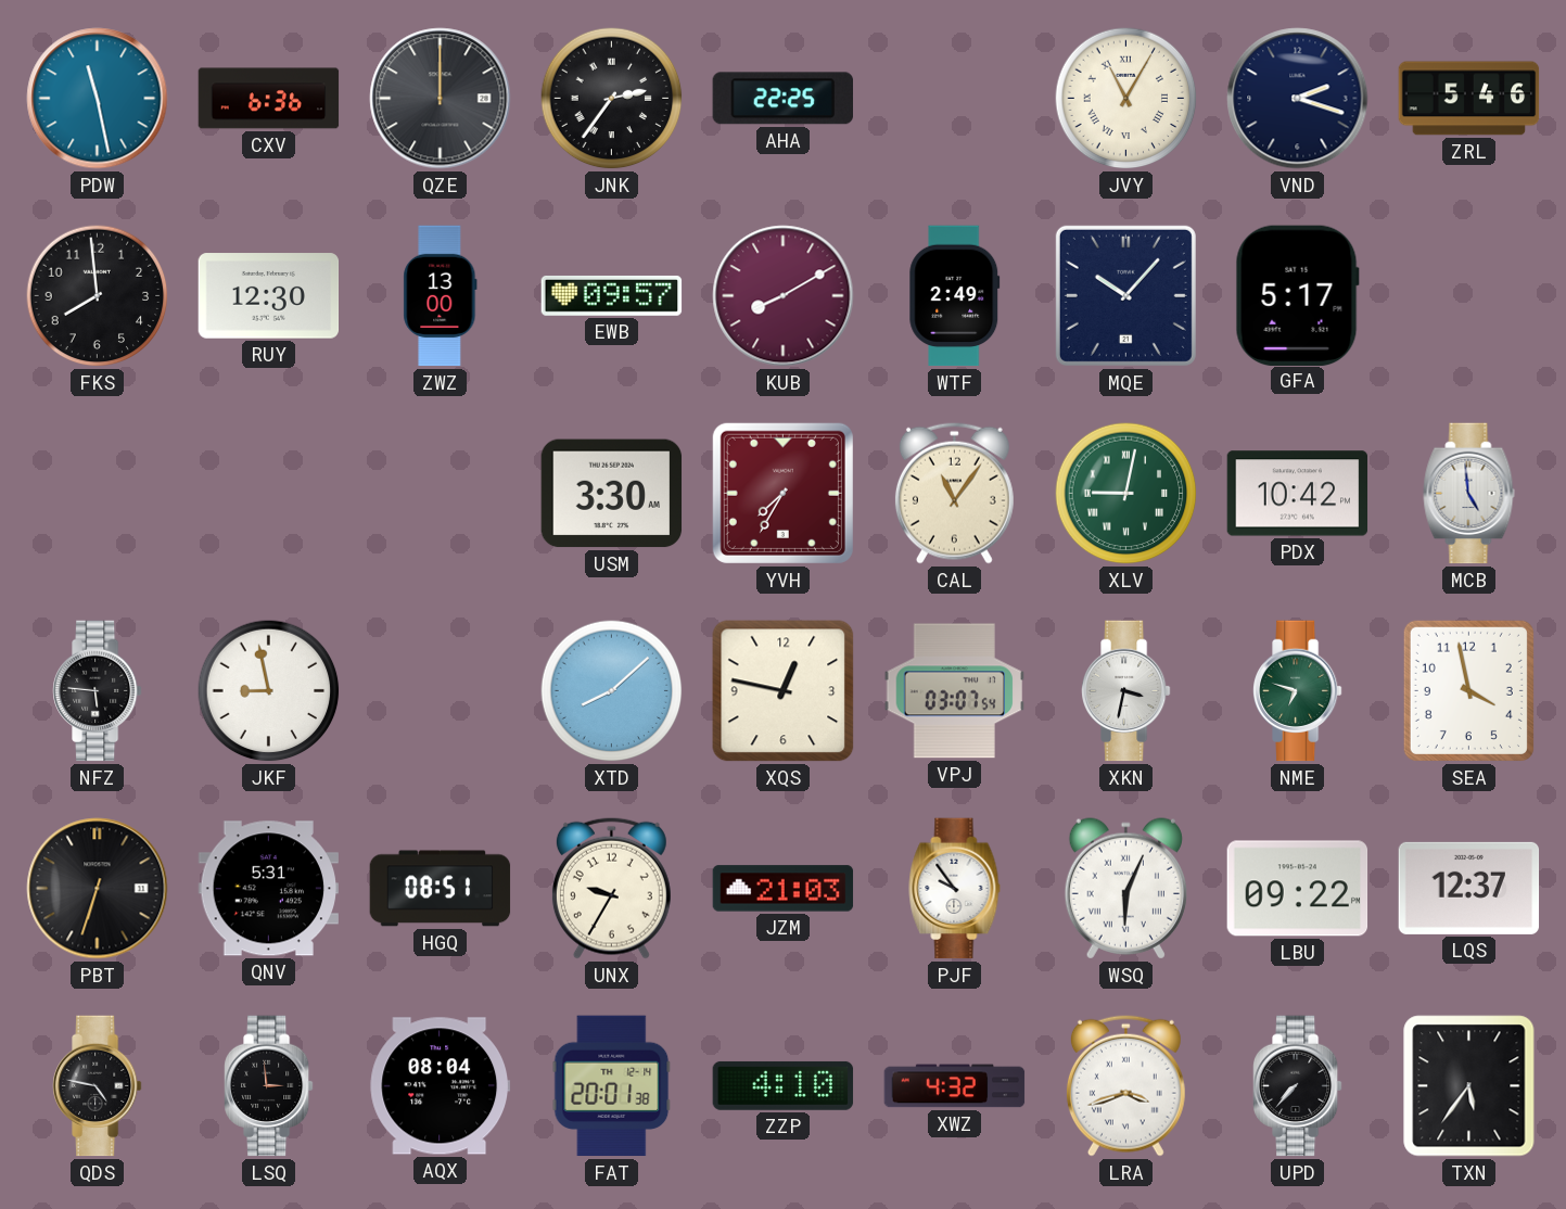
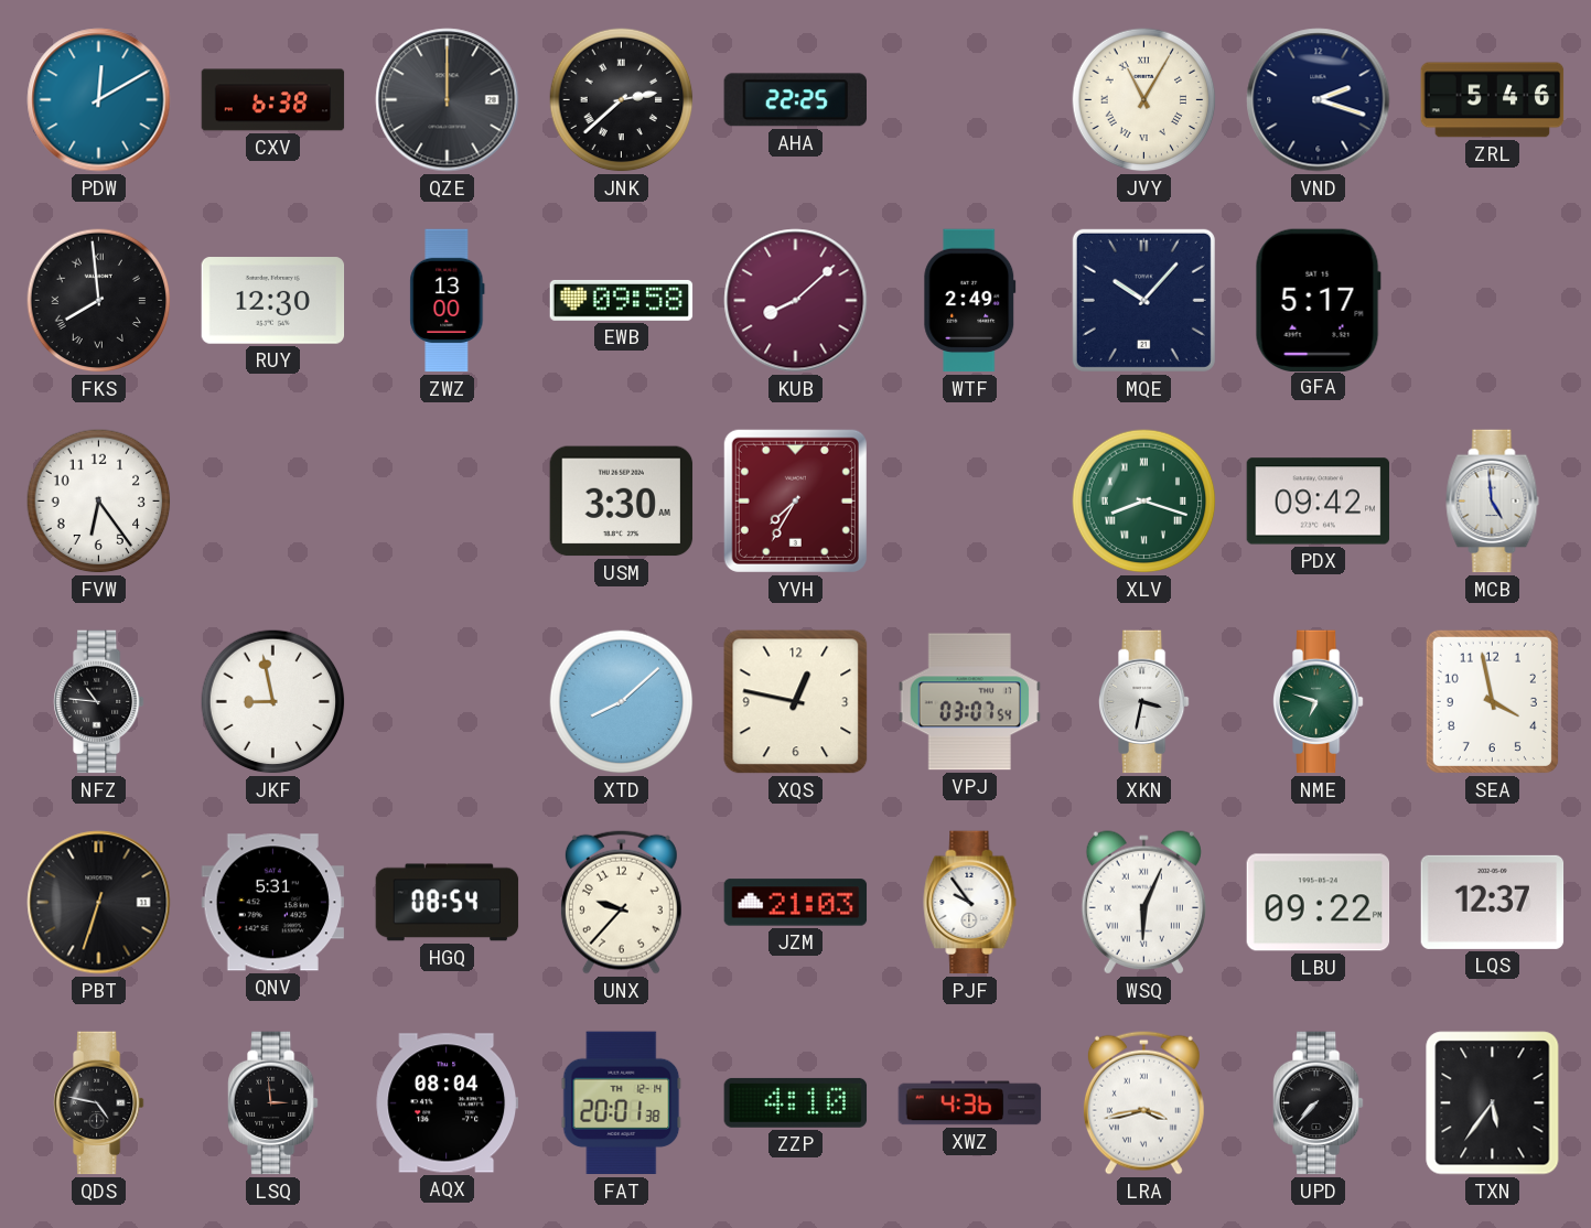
PDW: 11:28 -> 12:10
CXV: 6:36 -> 6:38
JNK: 2:36 -> 2:38
FKS numerals: Arabic -> Roman
EWB: 09:57 -> 09:58
KUB: 8:10 -> 8:08
FVW: none -> 6:24
CAL: 11:06 -> none
XLV: 9:02 -> 8:18
PDX: 10:42 -> 09:42
NFZ: 5:46 -> 10:46
HGQ: 08:51 -> 08:54
UNX: 9:35 -> 9:37
XWZ: 4:32 -> 4:36
LRA: 3:42 -> 3:43
